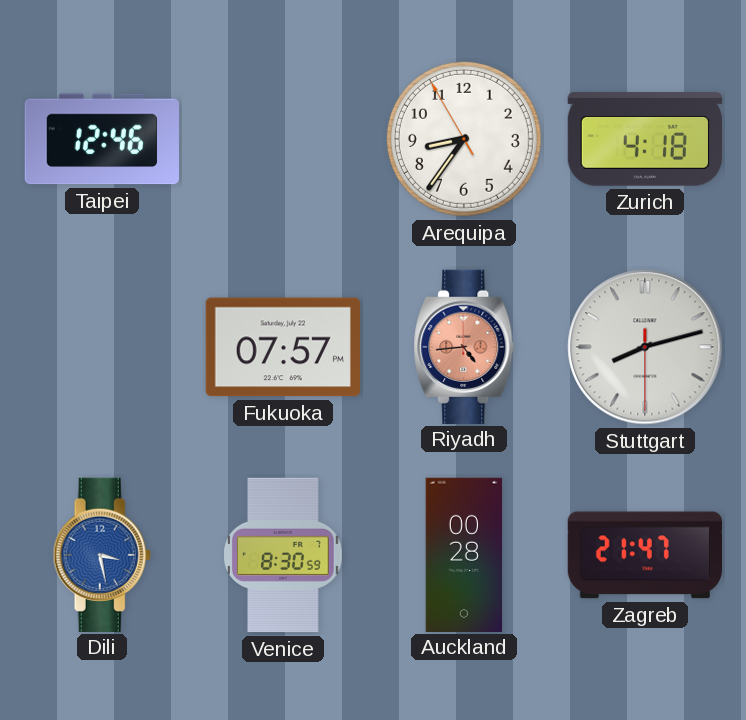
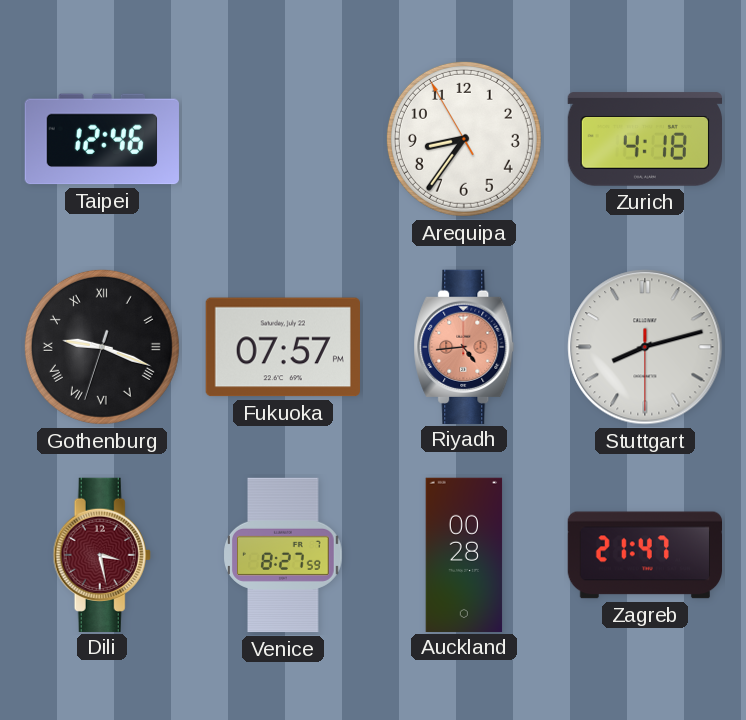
Gothenburg: none -> 9:18
Dili dial: blue -> burgundy
Venice: 8:30 -> 8:27
